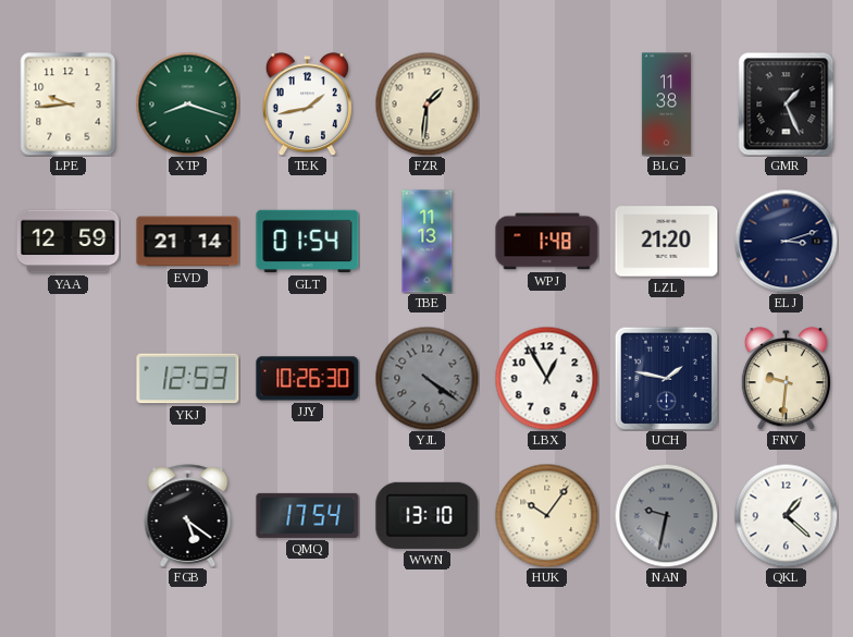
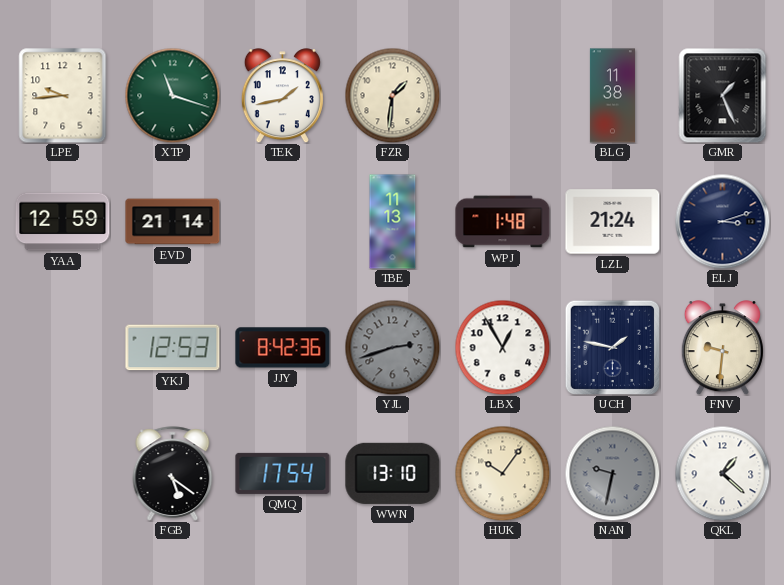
XTP: 8:18 -> 11:18
GLT: 01:54 -> none
LZL: 21:20 -> 21:24
JJY: 10:26 -> 8:42
YJL: 4:21 -> 2:42
